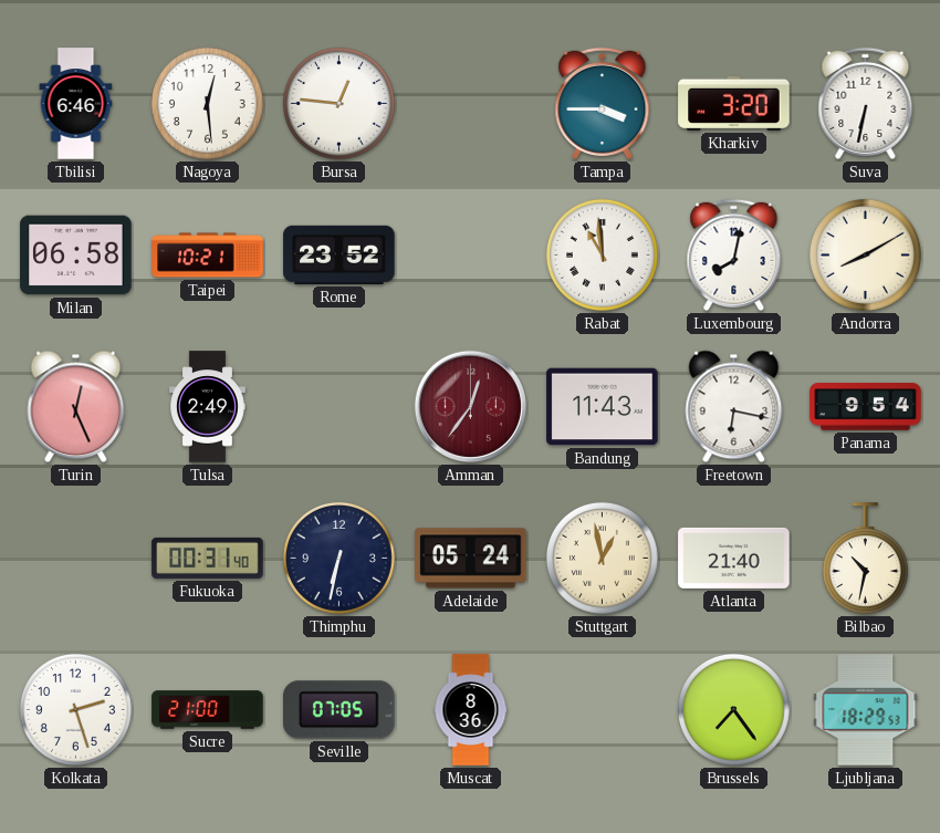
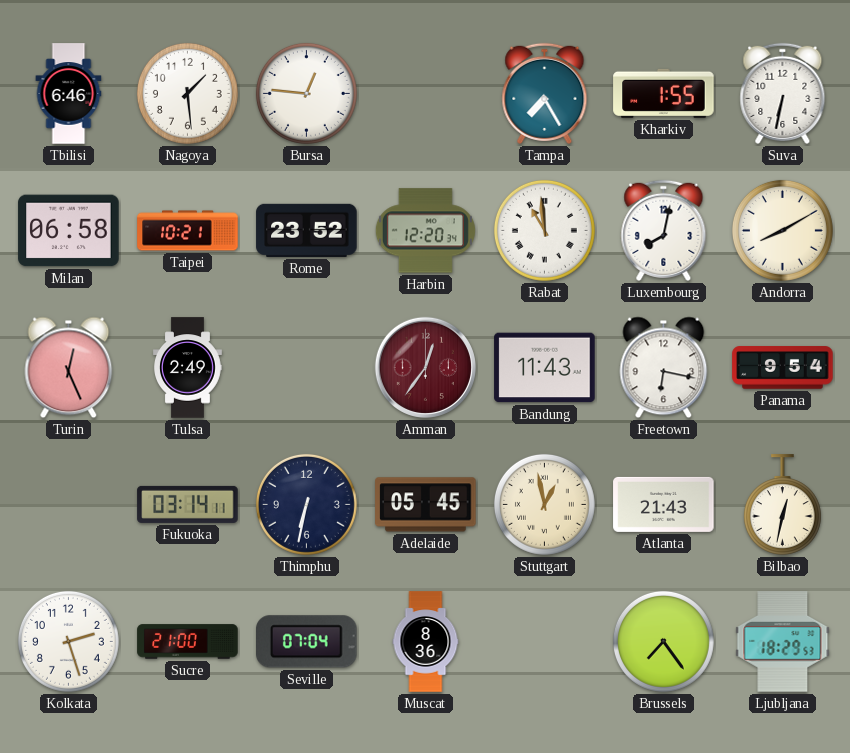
Nagoya: 12:29 -> 1:29
Tampa: 3:45 -> 7:25
Kharkiv: 3:20 -> 1:55
Harbin: none -> 12:20
Fukuoka: 00:31 -> 03:14
Adelaide: 05:24 -> 05:45
Atlanta: 21:40 -> 21:43
Bilbao: 10:32 -> 12:32
Seville: 07:05 -> 07:04
